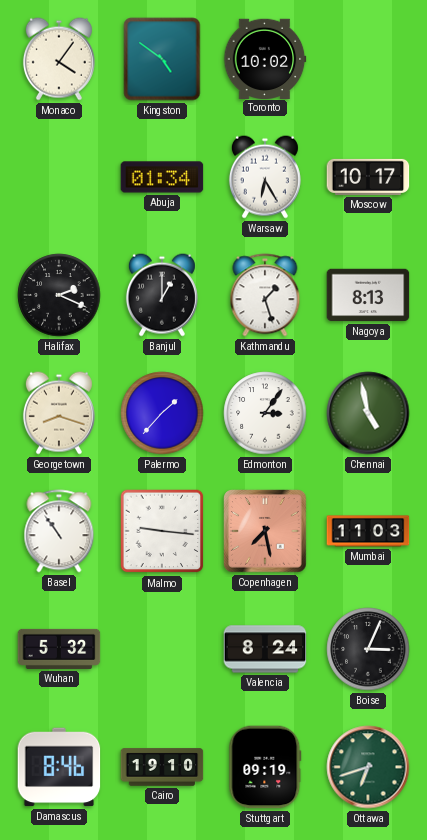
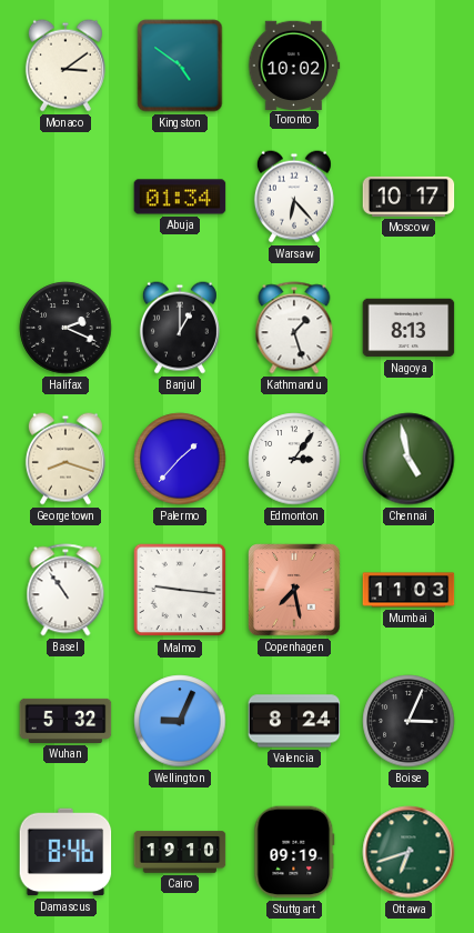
Monaco: 4:06 -> 3:09
Warsaw: 6:25 -> 6:23
Wellington: none -> 9:04
